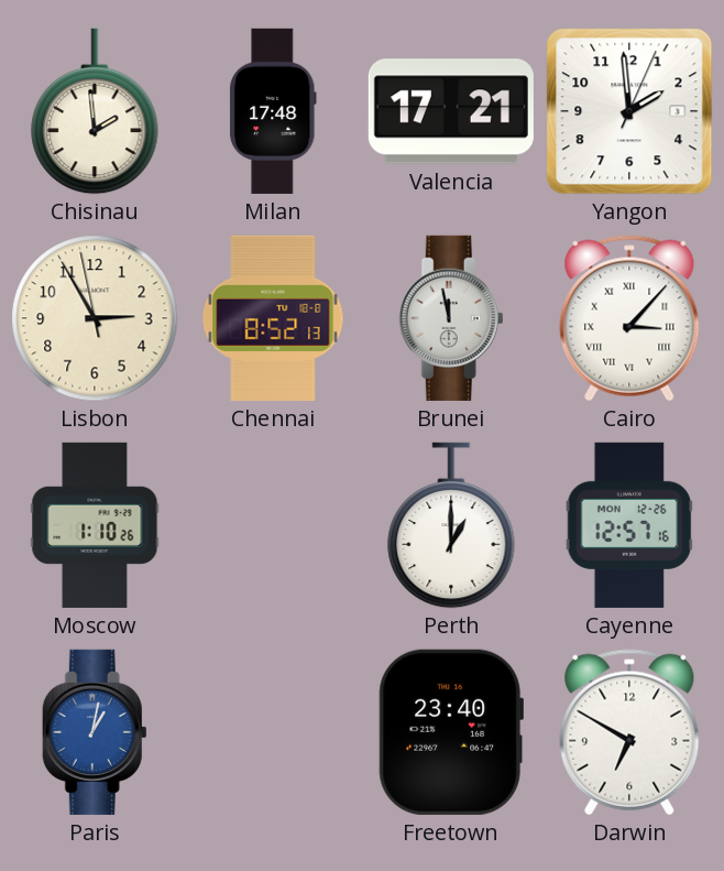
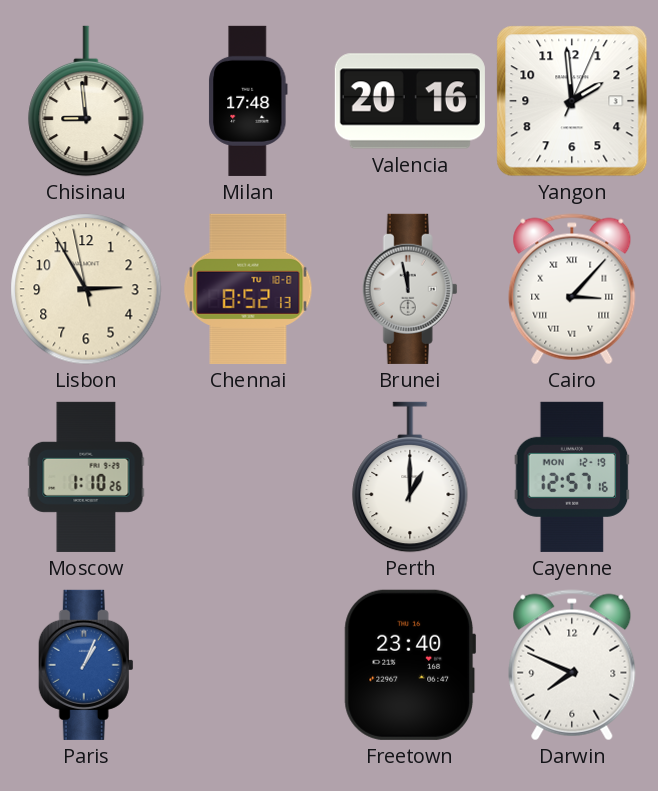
Chisinau: 1:59 -> 8:59
Valencia: 17:21 -> 20:16
Cayenne date: MON 12-26 -> MON 12-19
Paris: 1:02 -> 1:04
Darwin: 6:50 -> 7:49
